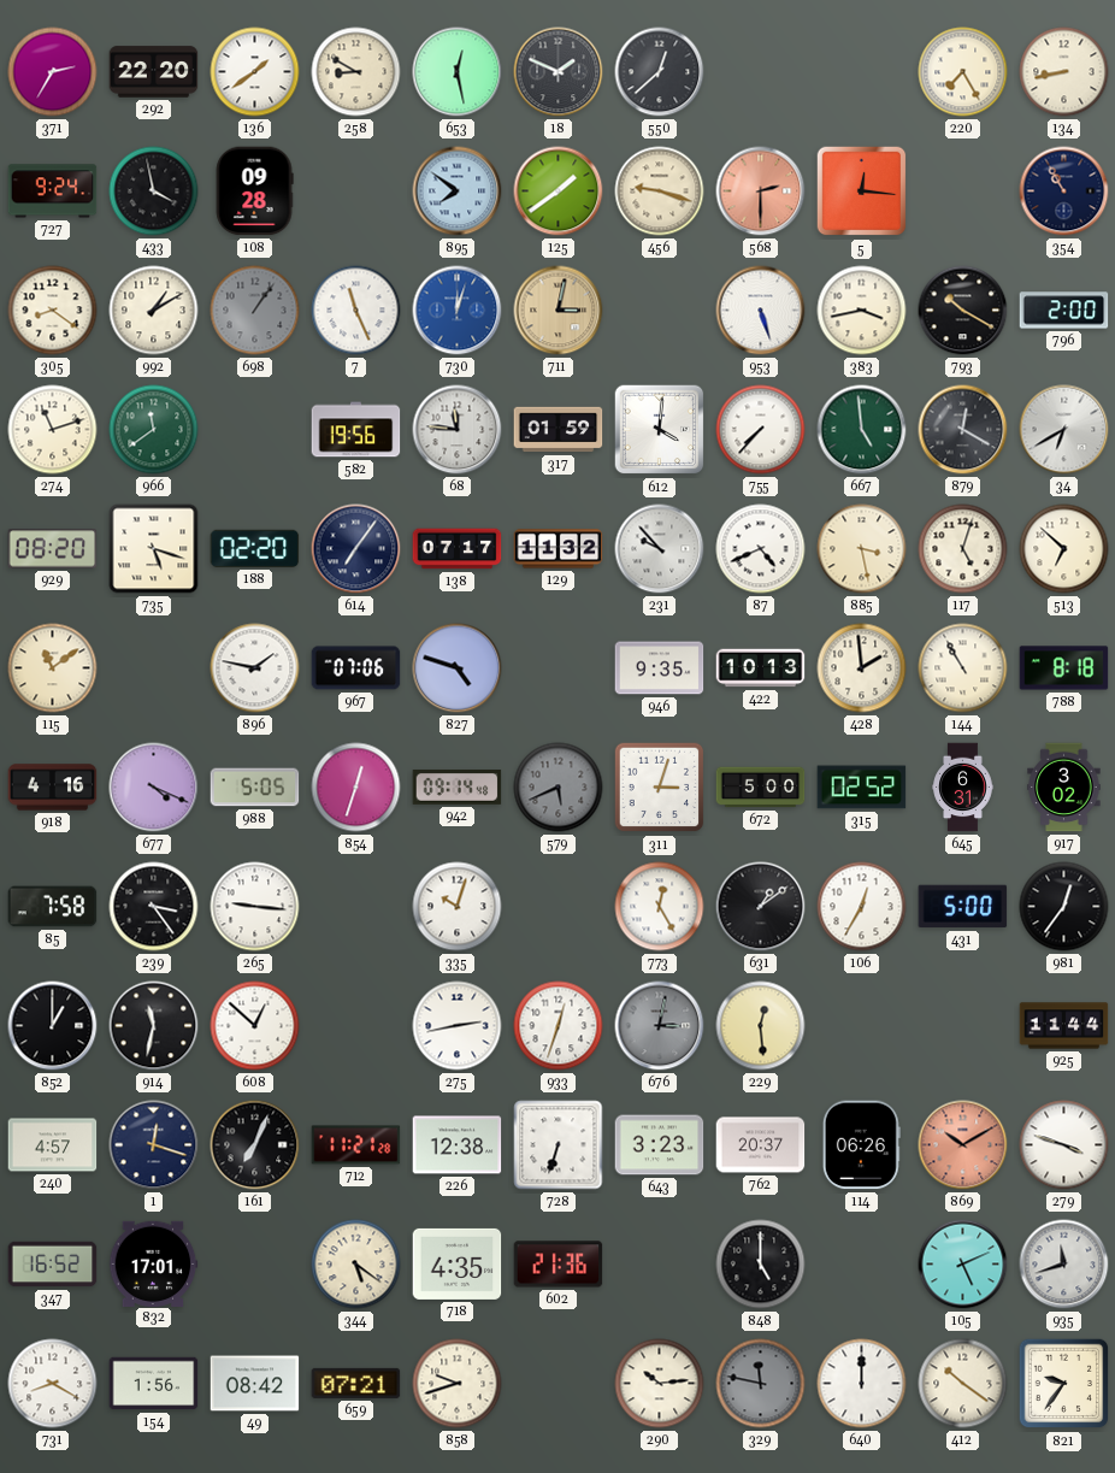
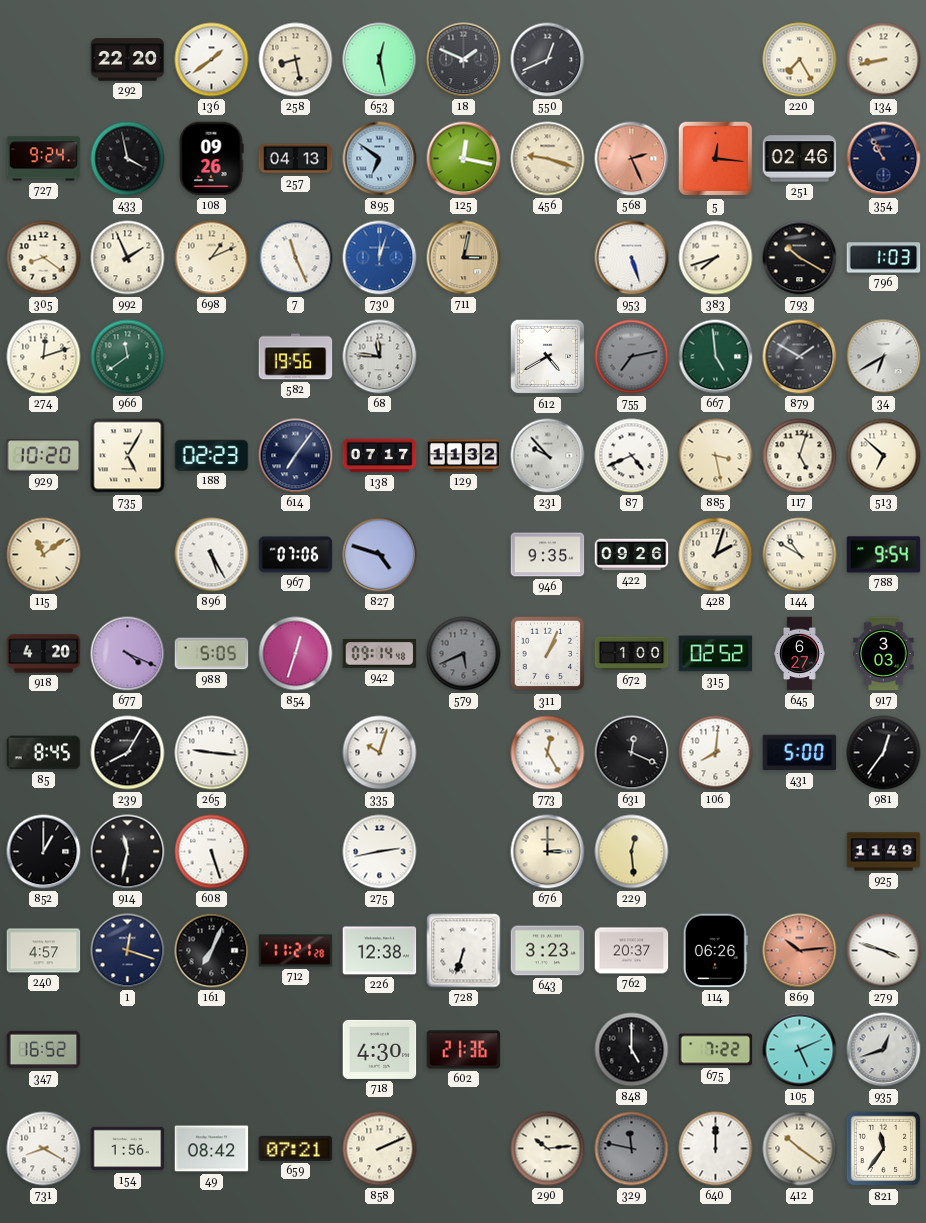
371: 2:35 -> none
258: 8:50 -> 8:28
550: 12:38 -> 12:41
108: 09:28 -> 09:26
257: none -> 04:13
895: 7:51 -> 6:51
125: 1:39 -> 12:17
568: 2:30 -> 2:26
251: none -> 02:46
992: 1:10 -> 1:56
698: 1:06 -> 1:11
698 dial: grey -> cream
383: 3:43 -> 7:42
796: 2:00 -> 1:03
274: 11:12 -> 12:12
317: 01:59 -> none
612: 4:01 -> 4:40
755: 7:37 -> 7:13
755 dial: white -> grey
879: 12:20 -> 1:50
929: 08:20 -> 10:20
735: 5:18 -> 5:05
188: 02:20 -> 02:23
896: 1:47 -> 5:25
422: 10:13 -> 09:26
428: 1:59 -> 2:03
144: 10:55 -> 10:50
788: 8:18 -> 9:54
918: 4:16 -> 4:20
311: 3:03 -> 1:04
672: 5:00 -> 1:00
645: 6:31 -> 6:27
917: 3:02 -> 3:03
85: 7:58 -> 8:45
239: 3:24 -> 8:05
631: 1:09 -> 12:19
106: 12:35 -> 8:01
608: 12:52 -> 5:27
933: 12:33 -> none
676: 3:02 -> 3:00
676 dial: grey -> cream
925: 11:44 -> 11:49
869: 10:10 -> 10:14
832: 17:01 -> none
344: 5:21 -> none
718: 4:35 -> 4:30
675: none -> 7:22
935: 11:42 -> 12:42
858: 9:42 -> 2:11
821: 9:36 -> 11:36
